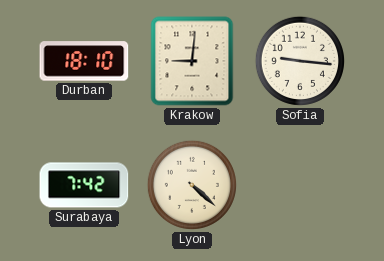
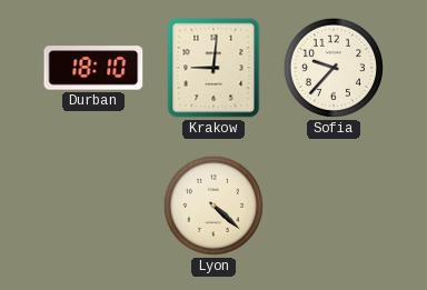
Sofia: 9:16 -> 9:37
Surabaya: 7:42 -> none
